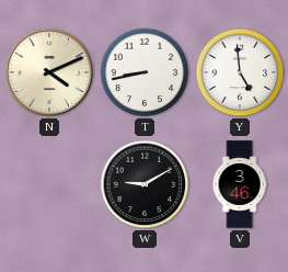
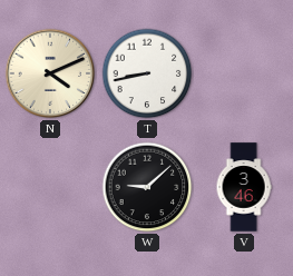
Y: 4:59 -> none
W: 9:10 -> 9:08
